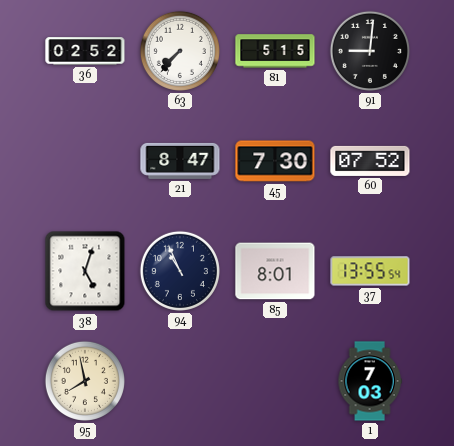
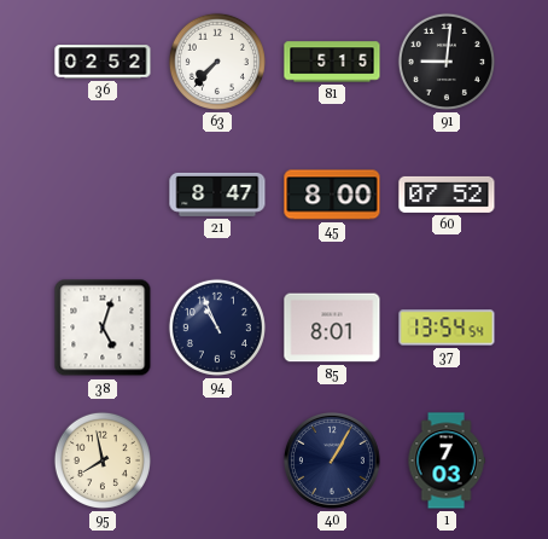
45: 7:30 -> 8:00
37: 13:55 -> 13:54
40: none -> 1:05
